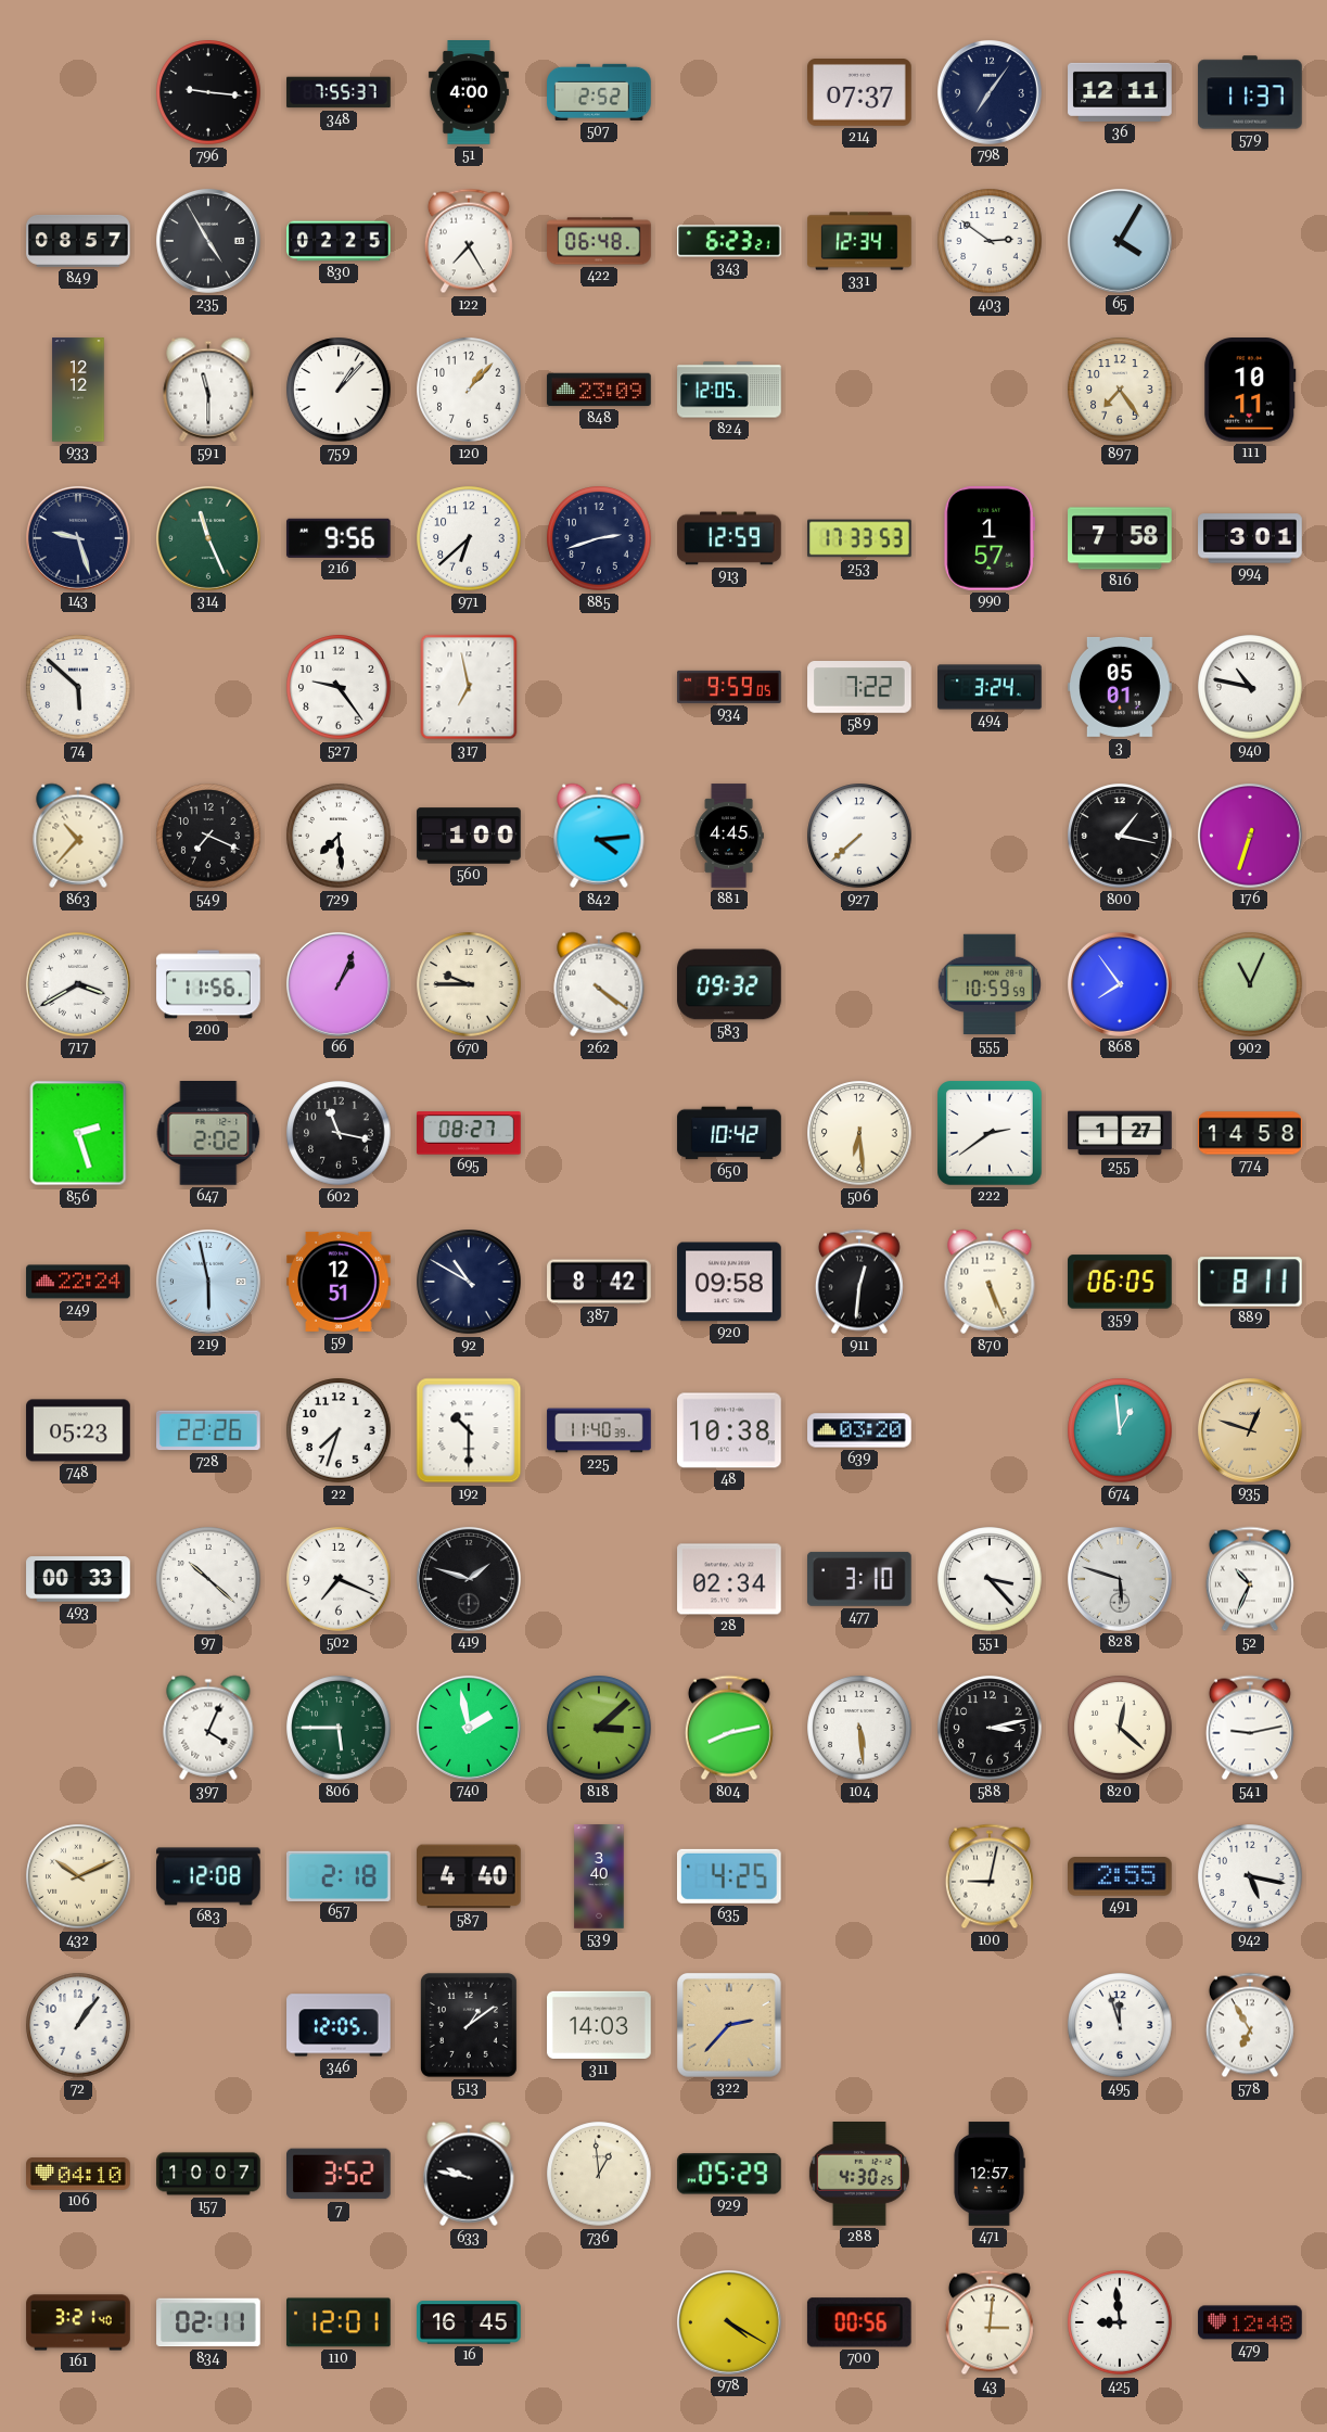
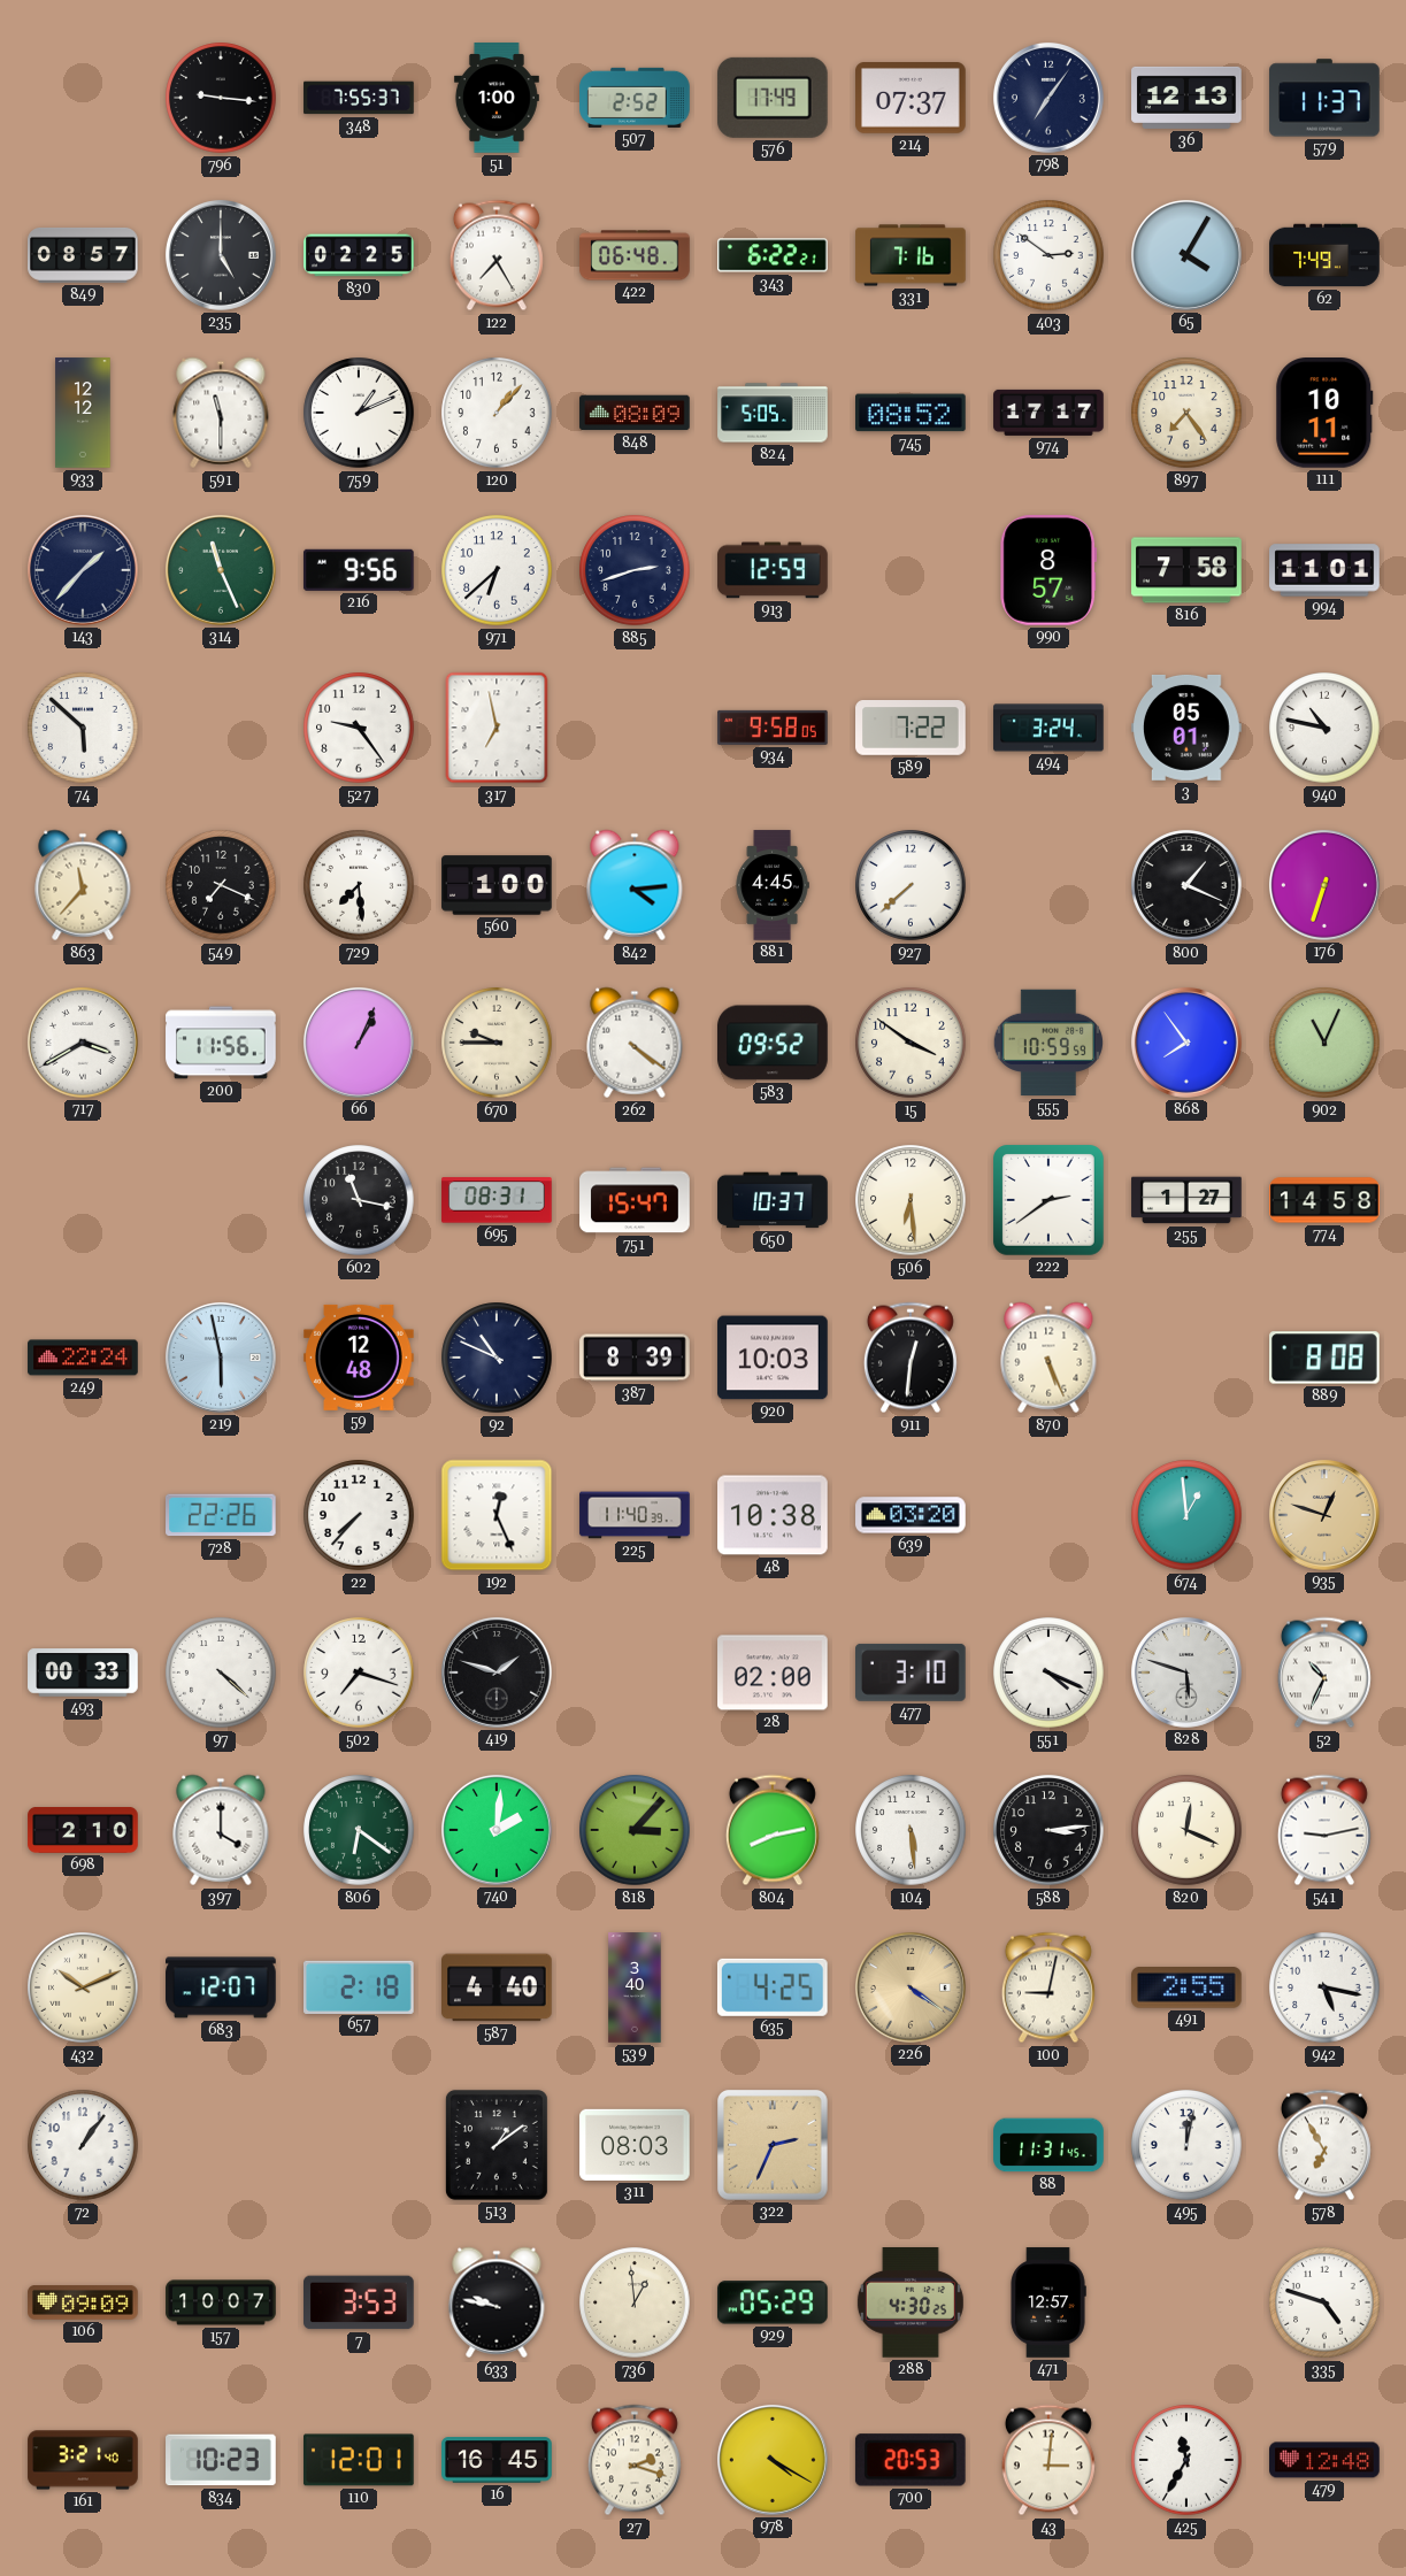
51: 4:00 -> 1:00
576: none -> 17:49
36: 12:11 -> 12:13
235: 4:55 -> 5:00
343: 6:23 -> 6:22
331: 12:34 -> 7:16
62: none -> 7:49
759: 1:07 -> 1:11
848: 23:09 -> 08:09
824: 12:05 -> 5:05
745: none -> 08:52
974: none -> 17:17
143: 9:27 -> 1:37
253: 17:33 -> none
990: 1:57 -> 8:57
994: 3:01 -> 11:01
934: 9:59 -> 9:58
863: 10:37 -> 11:37
800: 1:17 -> 1:19
583: 09:32 -> 09:52
15: none -> 3:51
856: 2:27 -> none
647: 2:02 -> none
695: 08:27 -> 08:31
751: none -> 15:47
650: 10:42 -> 10:37
59: 12:51 -> 12:48
92: 10:50 -> 10:49
387: 8:42 -> 8:39
920: 09:58 -> 10:03
359: 06:05 -> none
889: 8:11 -> 8:08
748: 05:23 -> none
22: 7:33 -> 7:37
192: 10:30 -> 12:26
97: 10:22 -> 4:22
502: 7:19 -> 7:18
28: 02:34 -> 02:00
551: 3:23 -> 4:19
698: none -> 2:10
397: 4:04 -> 4:00
806: 5:45 -> 6:21
740: 1:58 -> 2:01
818: 3:08 -> 3:07
588: 3:13 -> 3:14
820: 12:22 -> 12:19
683: 12:08 -> 12:07
226: none -> 4:21
346: 12:05 -> none
311: 14:03 -> 08:03
322: 2:37 -> 2:34
88: none -> 11:31
495: 11:57 -> 12:02
106: 04:10 -> 09:09
7: 3:52 -> 3:53
335: none -> 4:48
834: 02:11 -> 10:23
27: none -> 2:18
700: 00:56 -> 20:53
425: 8:59 -> 11:35
